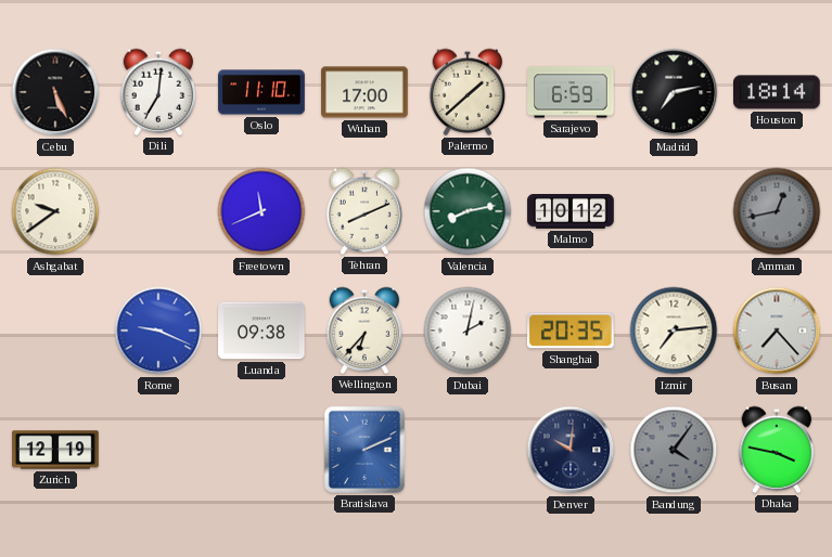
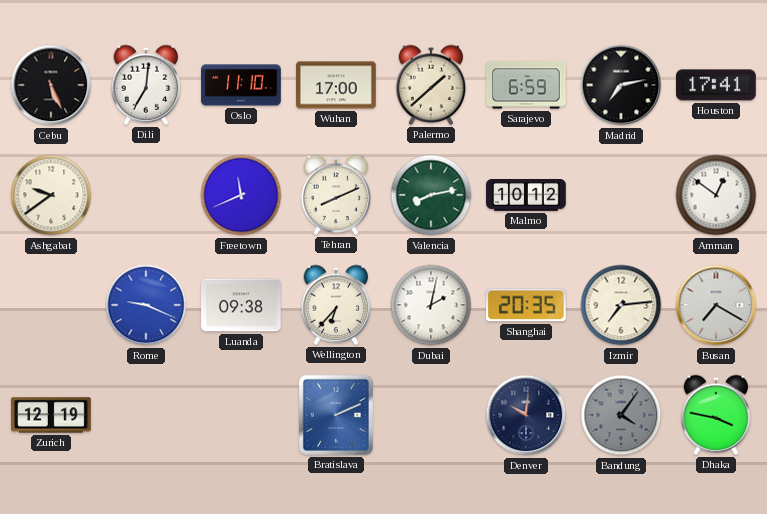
Houston: 18:14 -> 17:41
Amman: 12:43 -> 12:51
Amman dial: grey -> white
Busan: 7:23 -> 7:20
